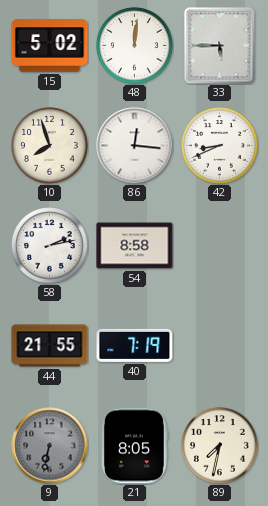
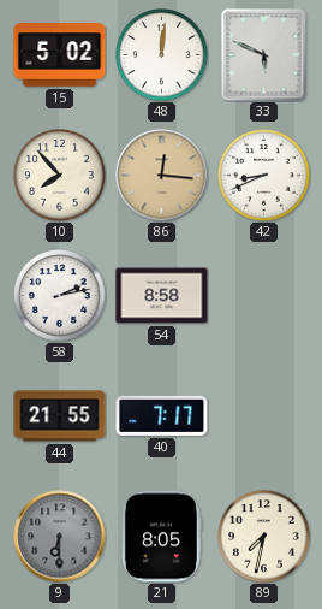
33: 5:45 -> 5:49
10: 7:57 -> 7:53
86 dial: white -> champagne
40: 7:19 -> 7:17
9: 6:32 -> 6:30
